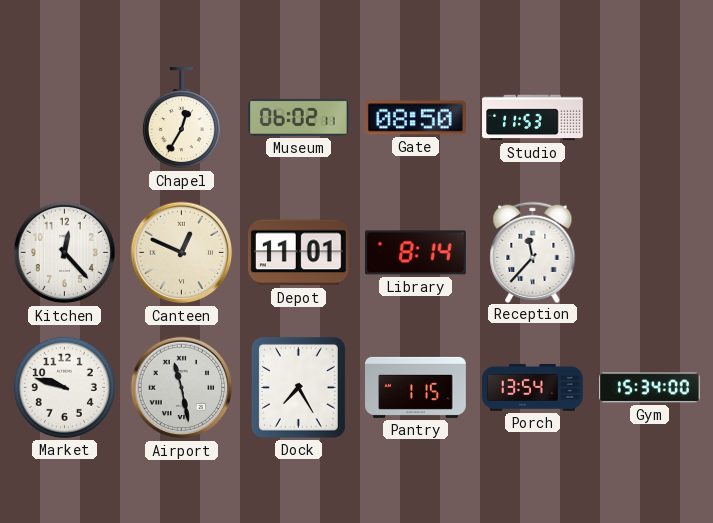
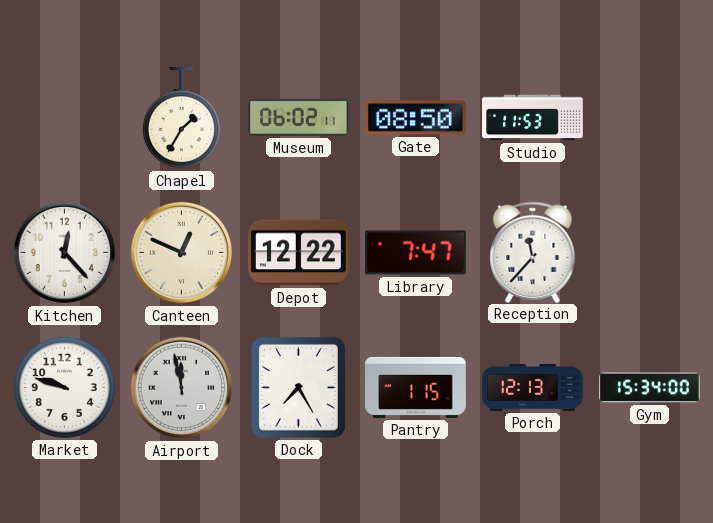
Chapel: 12:35 -> 1:35
Depot: 11:01 -> 12:22
Library: 8:14 -> 7:47
Airport: 11:28 -> 11:58
Porch: 13:54 -> 12:13
